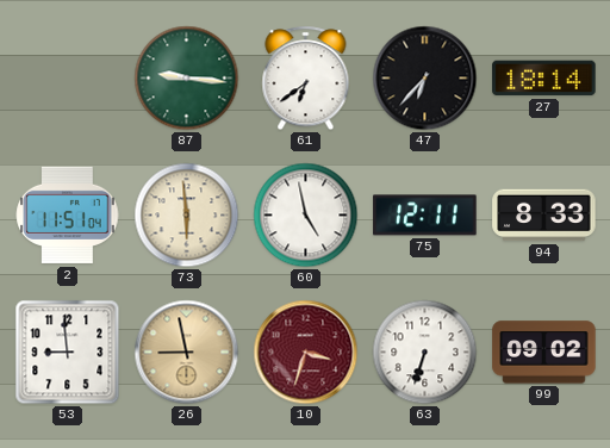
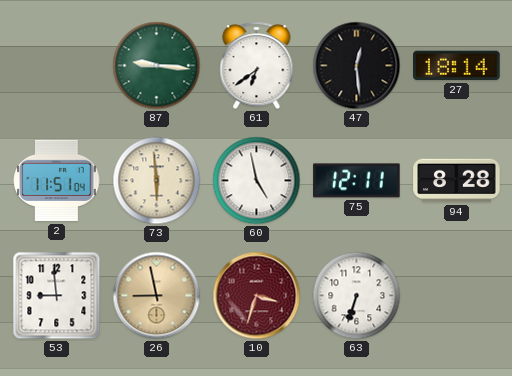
47: 6:37 -> 12:29
94: 8:33 -> 8:28
99: 09:02 -> none
